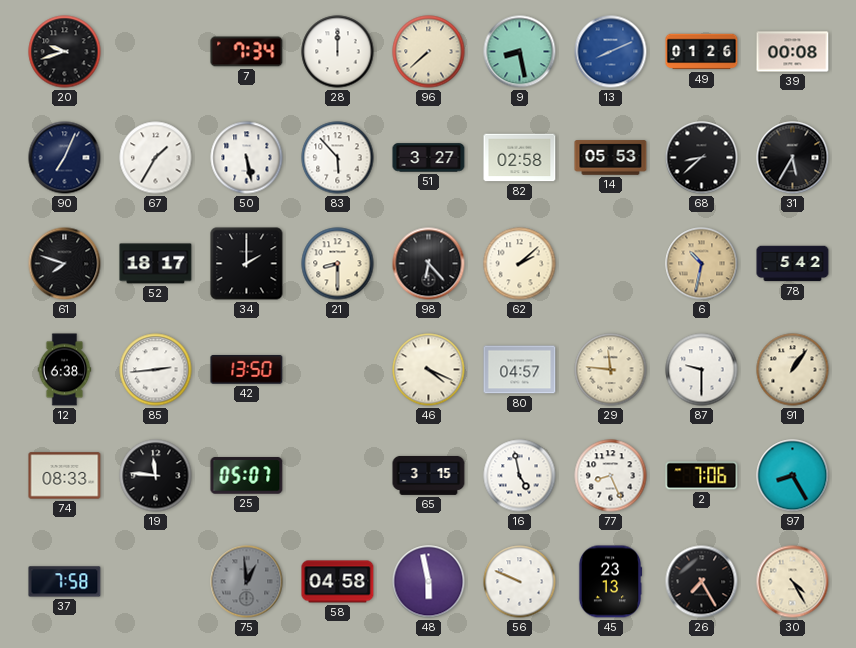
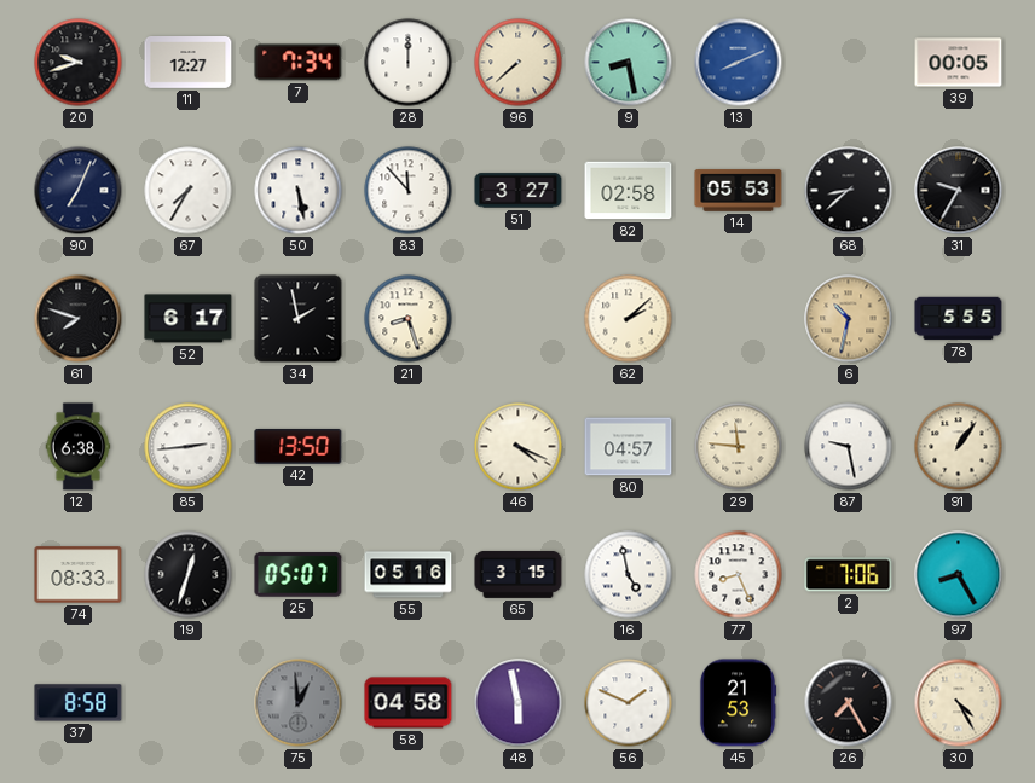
11: none -> 12:27
49: 01:26 -> none
39: 00:08 -> 00:05
67: 1:35 -> 7:35
83: 5:53 -> 11:53
31: 5:35 -> 9:35
52: 18:17 -> 6:17
34: 2:00 -> 1:58
21: 8:30 -> 8:27
98: 6:23 -> none
78: 5:42 -> 5:55
87: 9:30 -> 9:28
19: 11:46 -> 12:33
55: none -> 05:16
37: 7:58 -> 8:58
56: 9:49 -> 1:49
45: 23:13 -> 21:53
